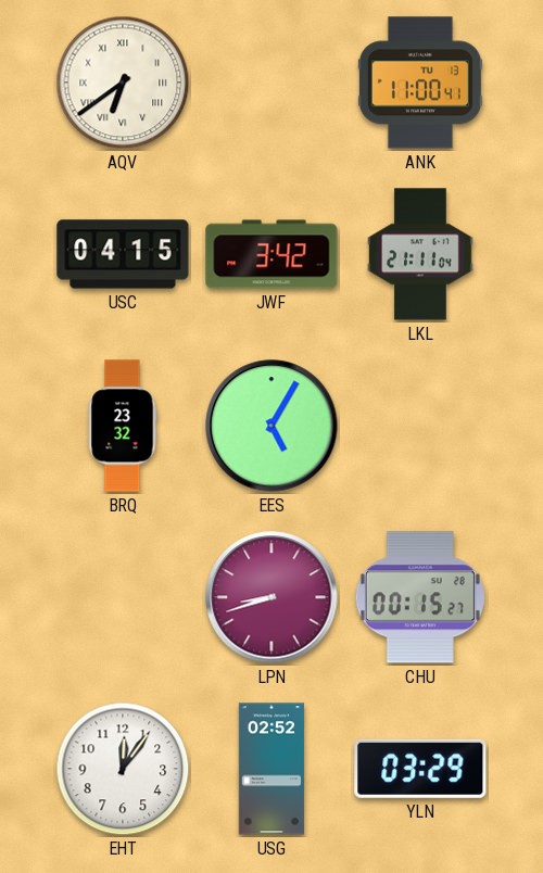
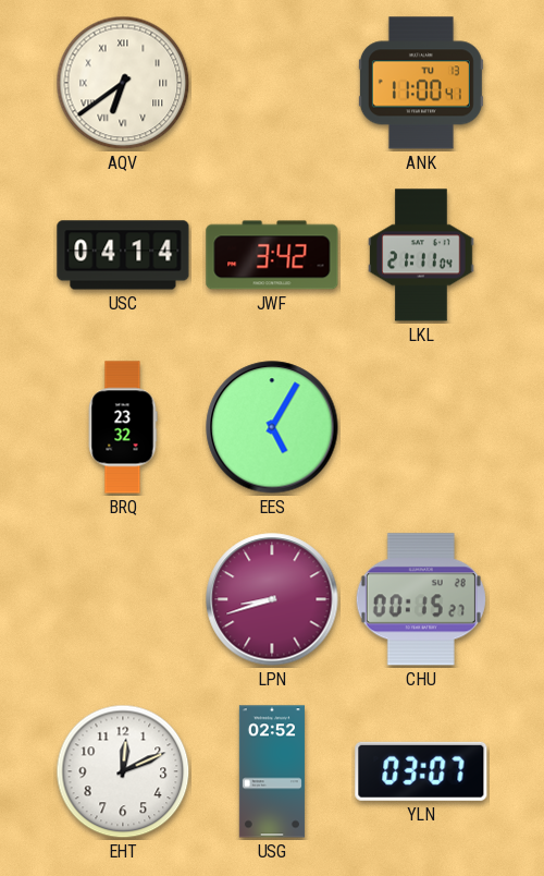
USC: 04:15 -> 04:14
EHT: 12:06 -> 12:11
YLN: 03:29 -> 03:07
